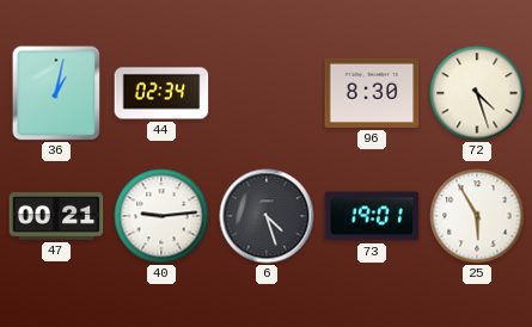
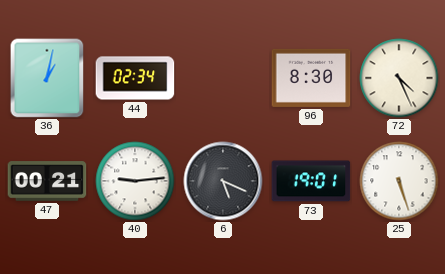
72: 4:27 -> 4:26
6: 4:27 -> 5:19
25: 5:55 -> 5:27
